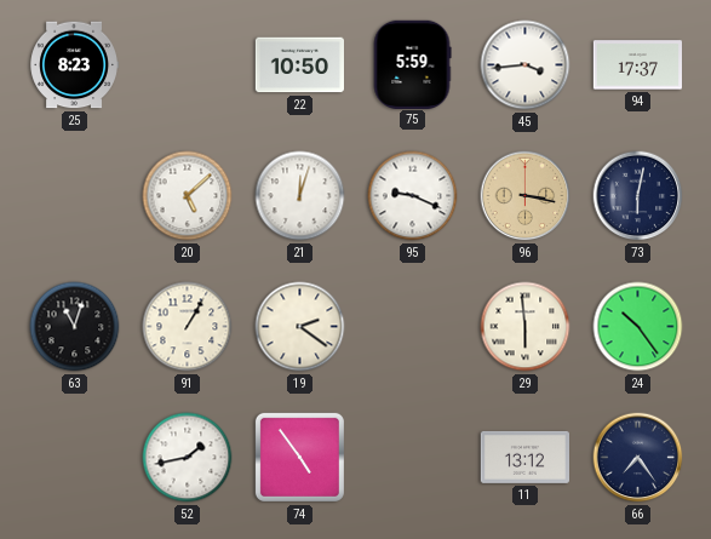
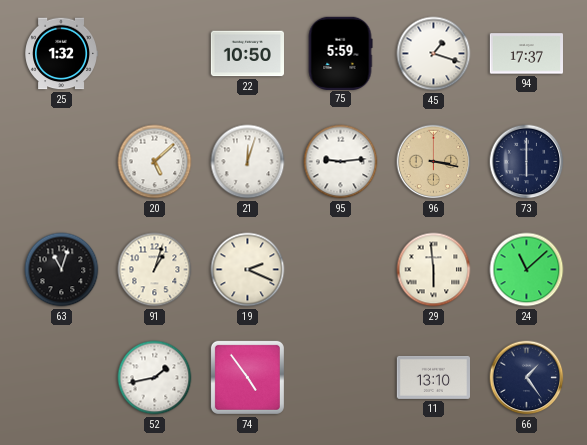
25: 8:23 -> 1:32
45: 3:44 -> 1:18
95: 9:19 -> 9:14
73: 6:02 -> 6:00
91: 1:05 -> 1:03
19: 2:21 -> 2:19
24: 10:24 -> 11:08
11: 13:12 -> 13:10
66: 7:24 -> 1:24
